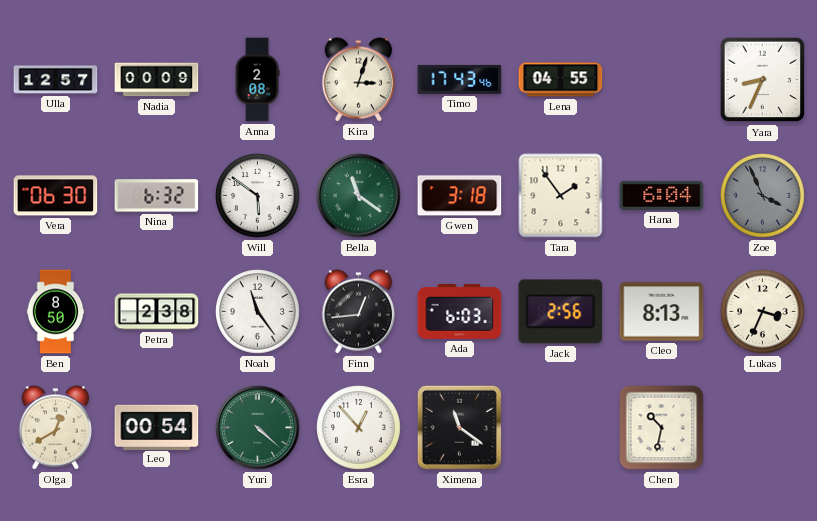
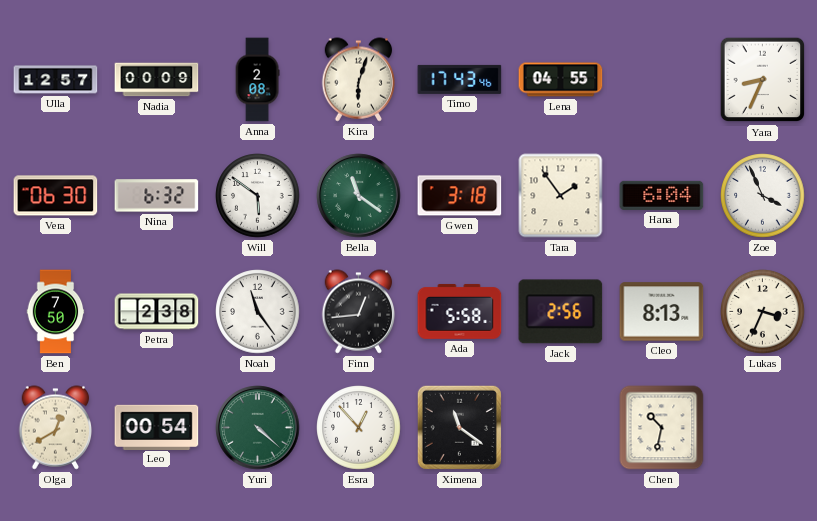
Kira: 3:03 -> 6:03
Zoe dial: grey -> white
Ben: 8:50 -> 7:50
Ada: 6:03 -> 5:58
